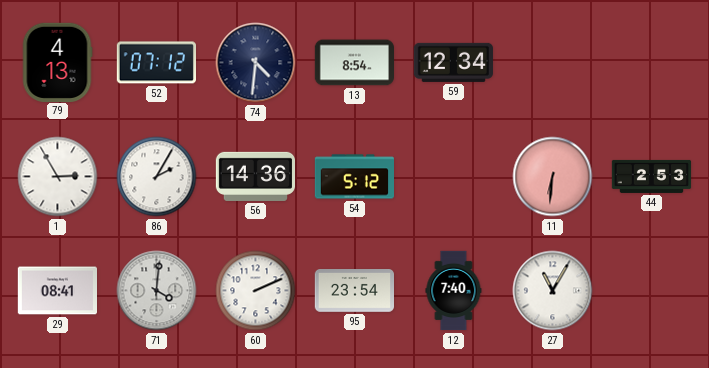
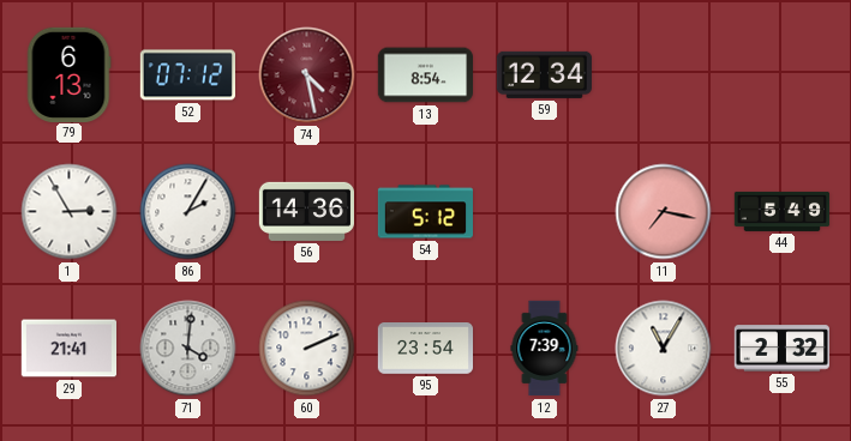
79: 4:13 -> 6:13
74: 4:31 -> 4:28
74 dial: navy -> burgundy
11: 6:31 -> 7:17
44: 2:53 -> 5:49
29: 08:41 -> 21:41
12: 7:40 -> 7:39
55: none -> 2:32
